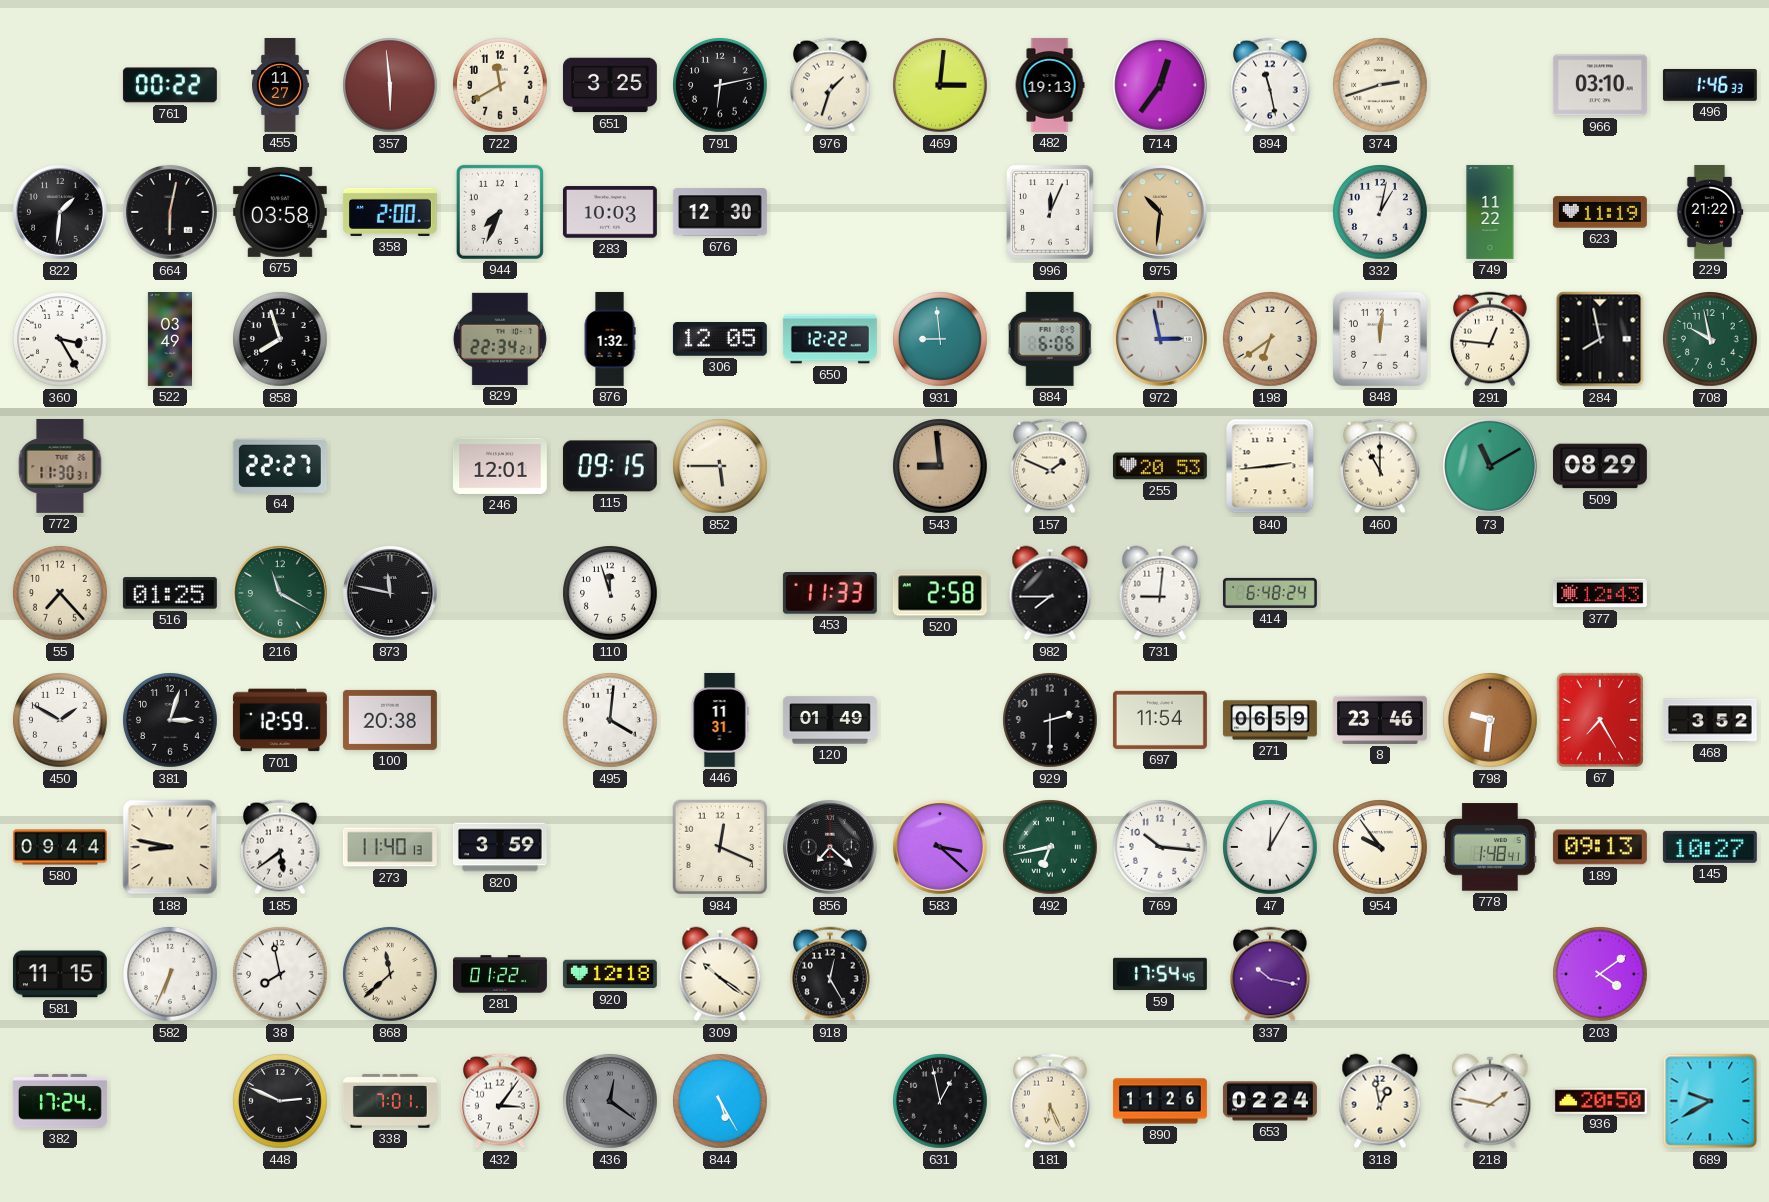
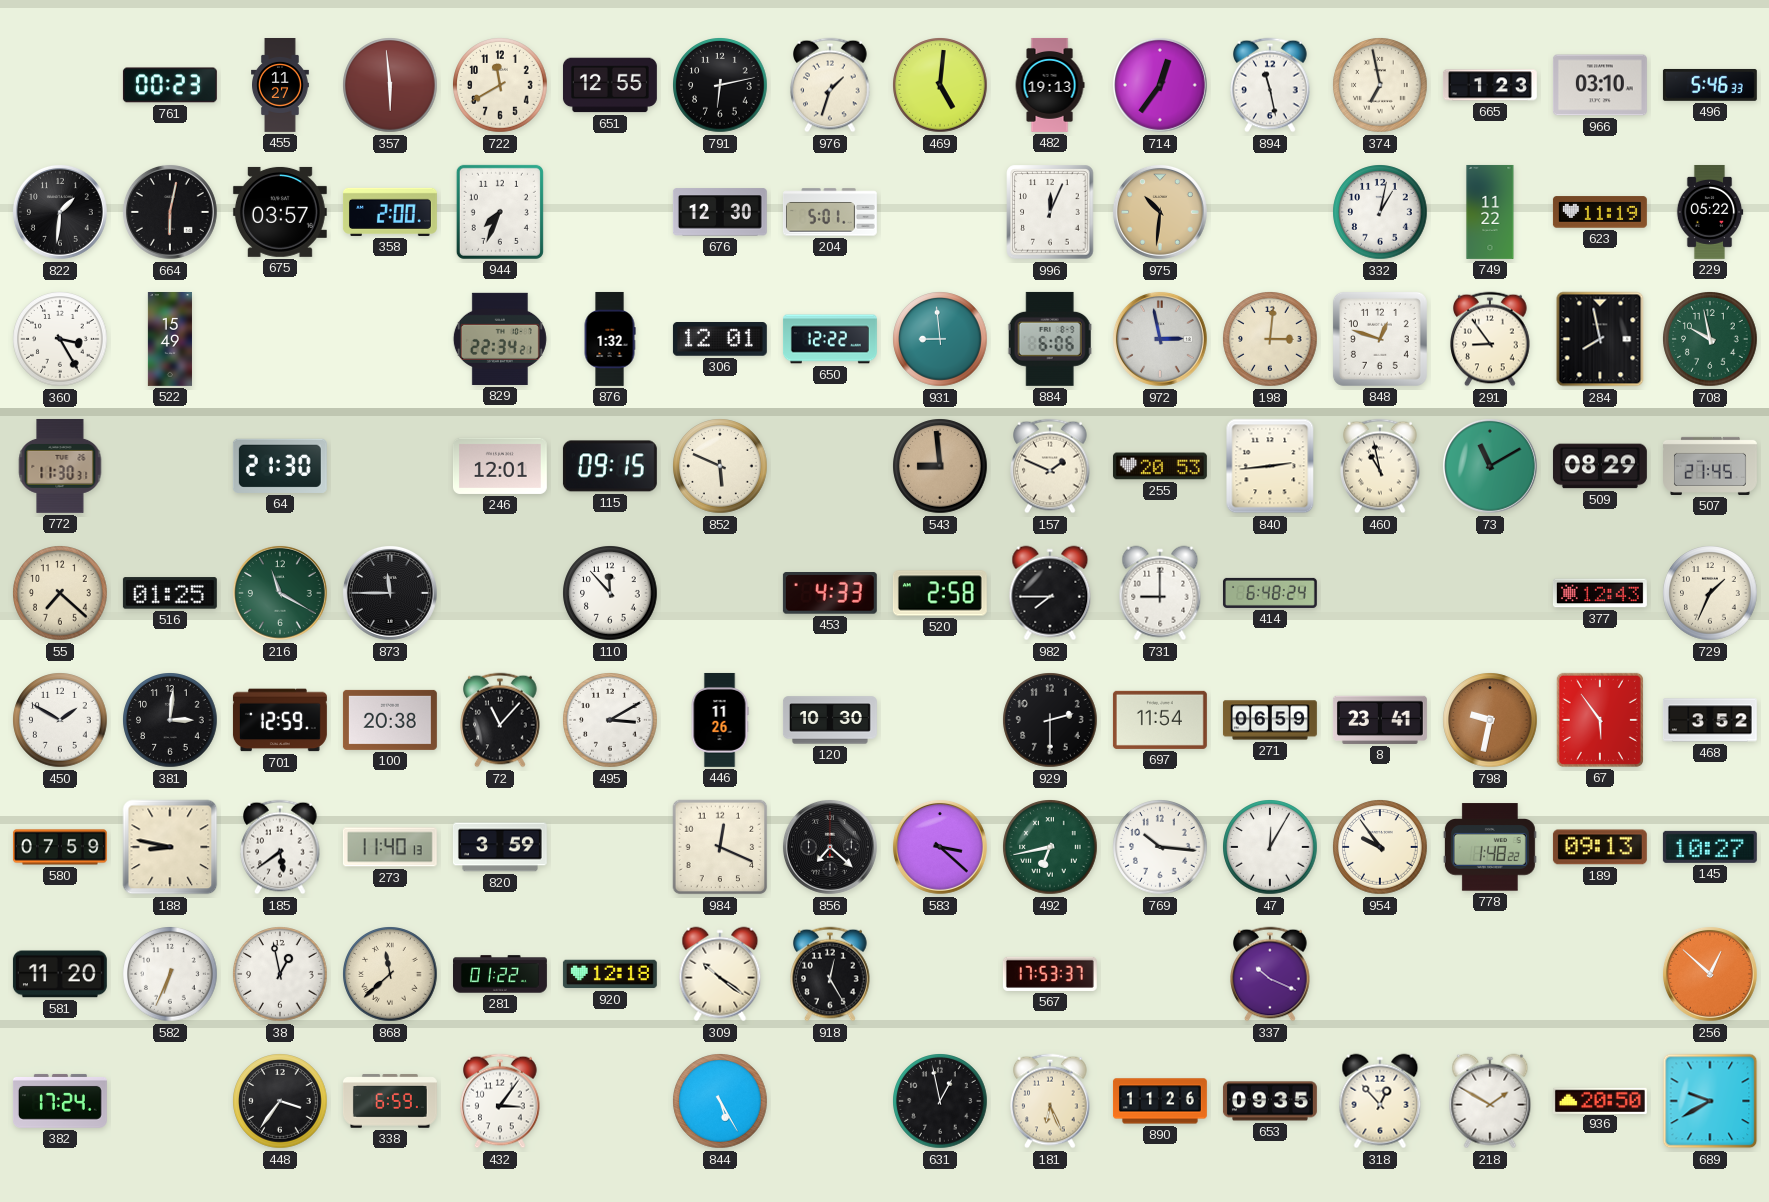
761: 00:22 -> 00:23
651: 3:25 -> 12:55
469: 3:01 -> 5:01
374: 2:42 -> 6:58
665: none -> 1:23
496: 1:46 -> 5:46
675: 03:58 -> 03:57
283: 10:03 -> none
204: none -> 5:01
229: 21:22 -> 05:22
522: 03:49 -> 15:49
858: 7:57 -> none
306: 12:05 -> 12:01
198: 6:39 -> 3:01
848: 12:01 -> 12:48
291: 12:46 -> 8:54
64: 22:27 -> 21:30
852: 5:45 -> 5:49
460: 11:00 -> 10:58
507: none -> 21:45
55: 7:23 -> 7:22
873: 11:47 -> 11:45
110: 11:57 -> 11:53
453: 11:33 -> 4:33
731: 9:01 -> 9:00
729: none -> 1:34
381: 3:03 -> 3:01
72: none -> 11:07
495: 4:01 -> 3:10
446: 11:31 -> 11:26
120: 01:49 -> 10:30
8: 23:46 -> 23:41
798: 9:31 -> 9:32
67: 7:25 -> 5:54
580: 09:44 -> 07:59
778: 1:48:41 -> 1:48:22
581: 11:15 -> 11:20
38: 7:58 -> 12:58
567: none -> 17:53
59: 17:54 -> none
337: 10:17 -> 10:19
203: 4:09 -> none
256: none -> 12:52
448: 2:49 -> 3:36
338: 7:01 -> 6:59
436: 12:21 -> none
653: 02:24 -> 09:35
318: 12:58 -> 12:53
218: 1:47 -> 1:50
